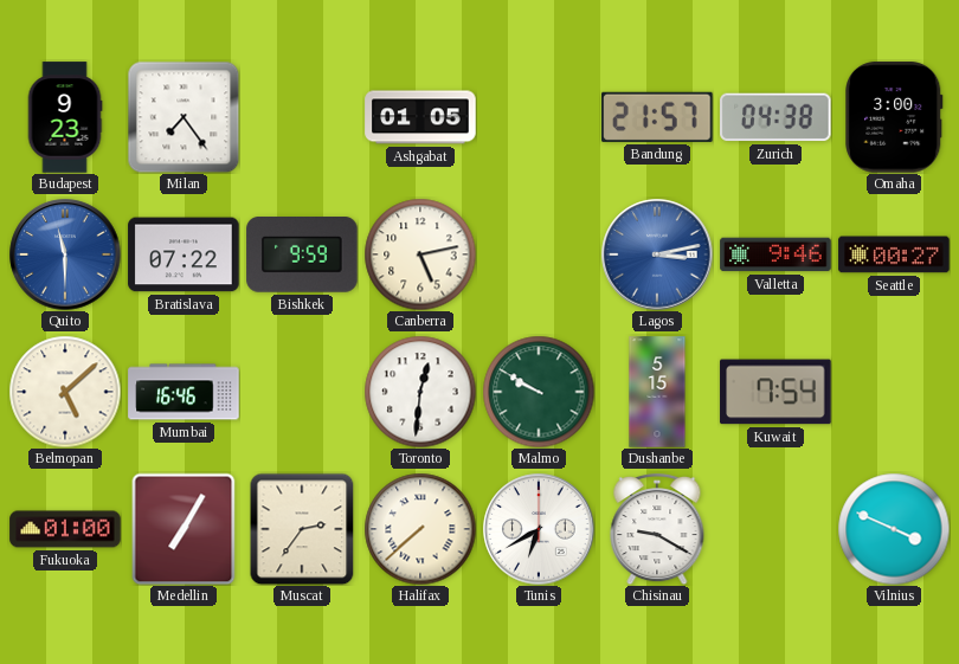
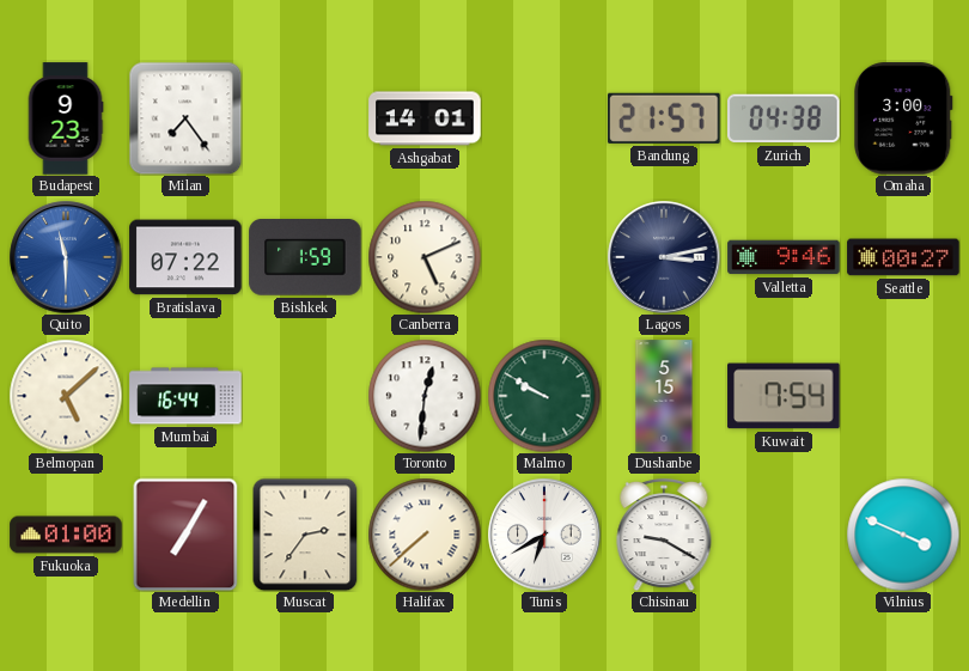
Ashgabat: 01:05 -> 14:01
Bishkek: 9:59 -> 1:59
Canberra: 5:13 -> 5:11
Lagos dial: blue -> navy
Mumbai: 16:46 -> 16:44
